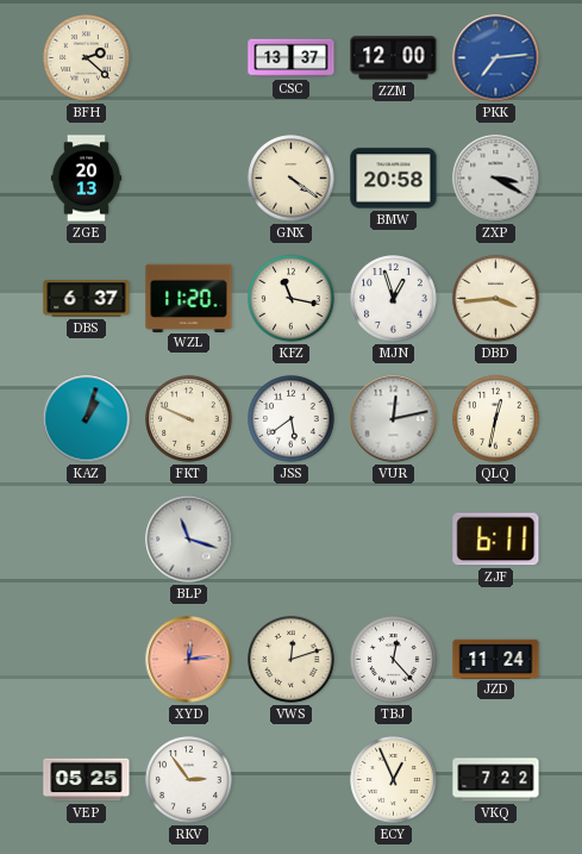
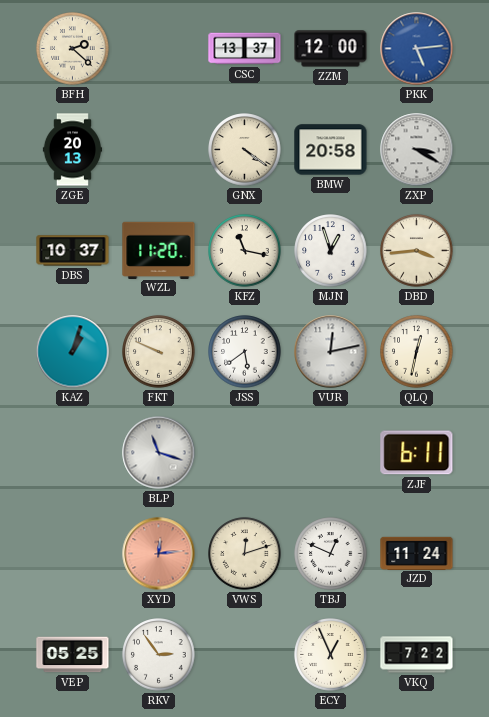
PKK: 7:14 -> 5:14
DBS: 6:37 -> 10:37
TBJ: 12:23 -> 12:49
